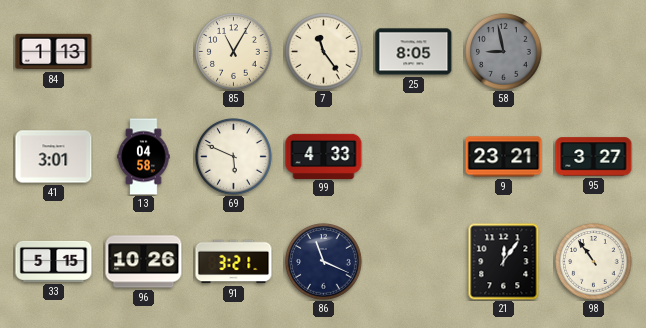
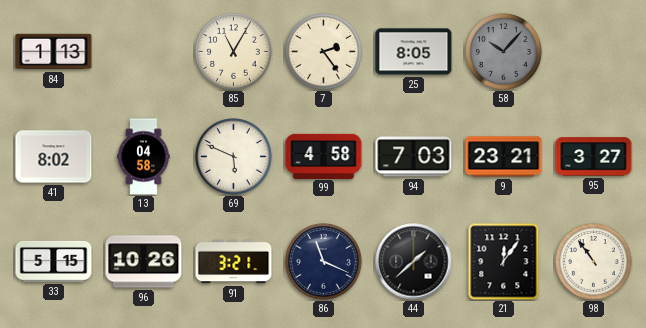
7: 11:24 -> 2:24
58: 8:58 -> 10:07
41: 3:01 -> 8:02
99: 4:33 -> 4:58
94: none -> 7:03
44: none -> 1:38
